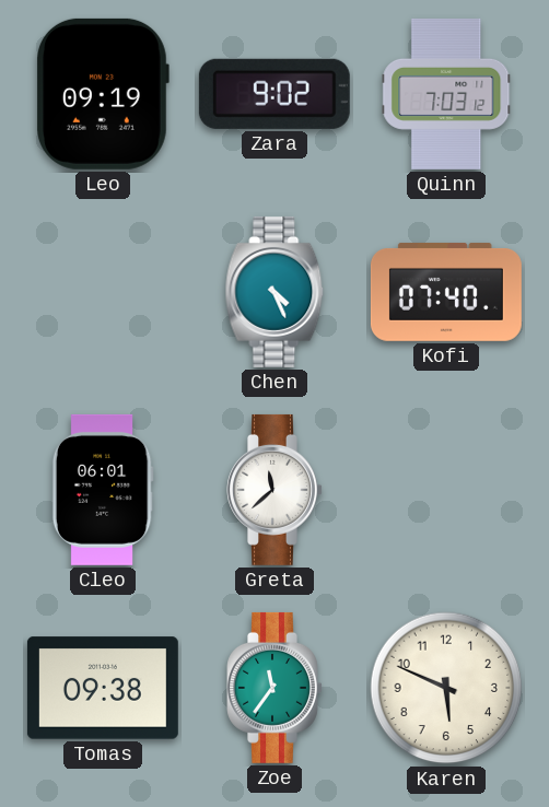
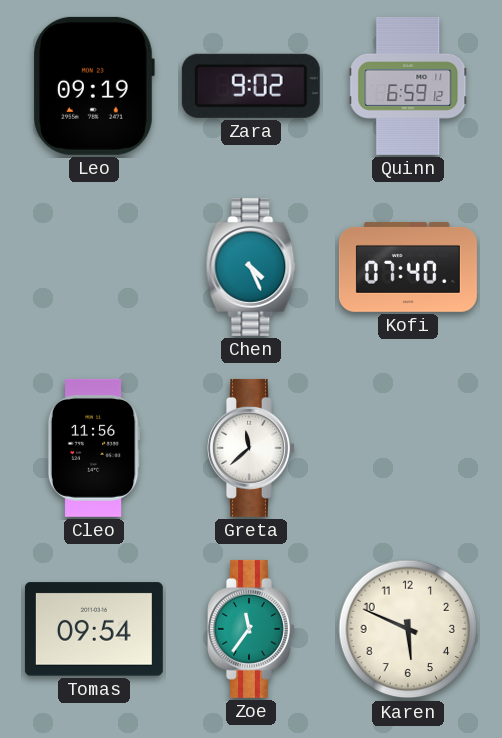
Quinn: 7:03 -> 6:59
Cleo: 06:01 -> 11:56
Tomas: 09:38 -> 09:54
